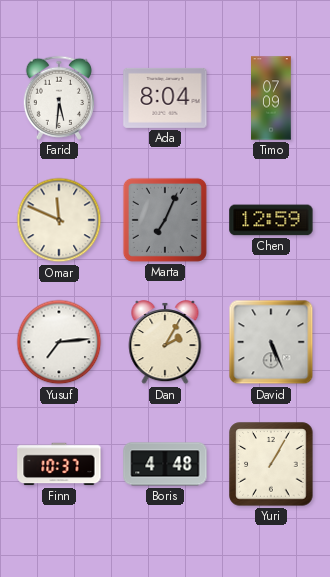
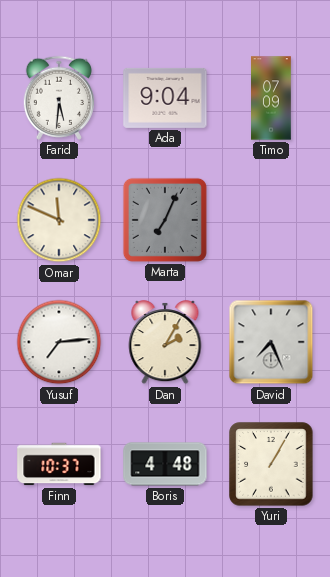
Ada: 8:04 -> 9:04
Chen: 12:59 -> none
David: 5:26 -> 7:26
